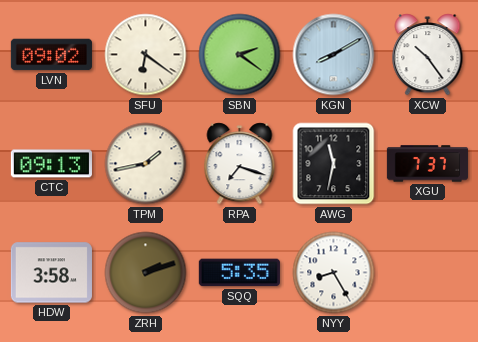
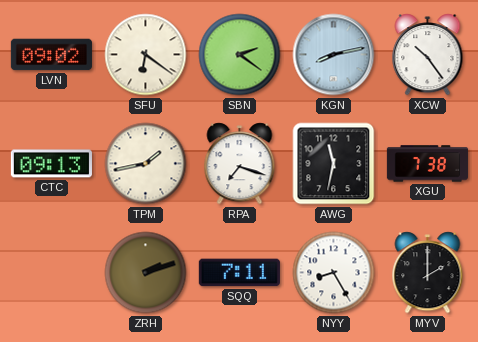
KGN: 8:10 -> 8:13
XGU: 7:37 -> 7:38
HDW: 3:58 -> none
SQQ: 5:35 -> 7:11
MYV: none -> 2:00
